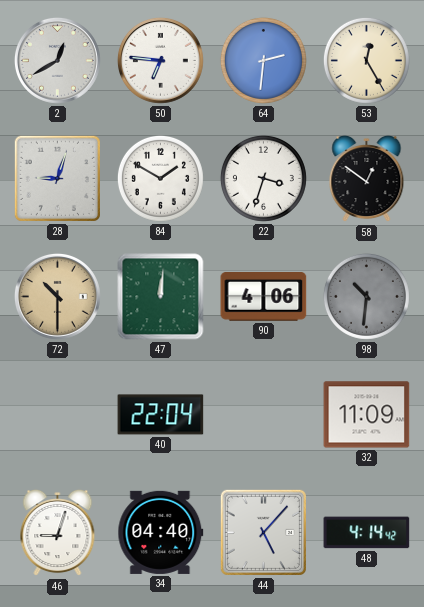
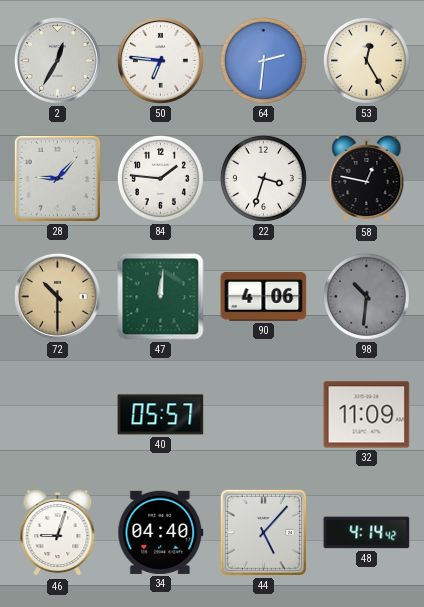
2: 12:40 -> 12:35
28: 9:03 -> 9:07
84: 1:50 -> 1:46
58: 12:51 -> 12:47
40: 22:04 -> 05:57
